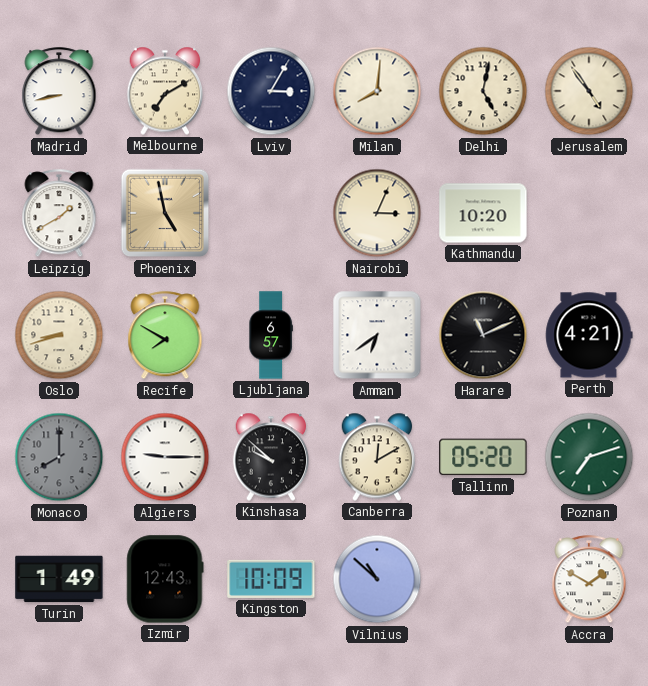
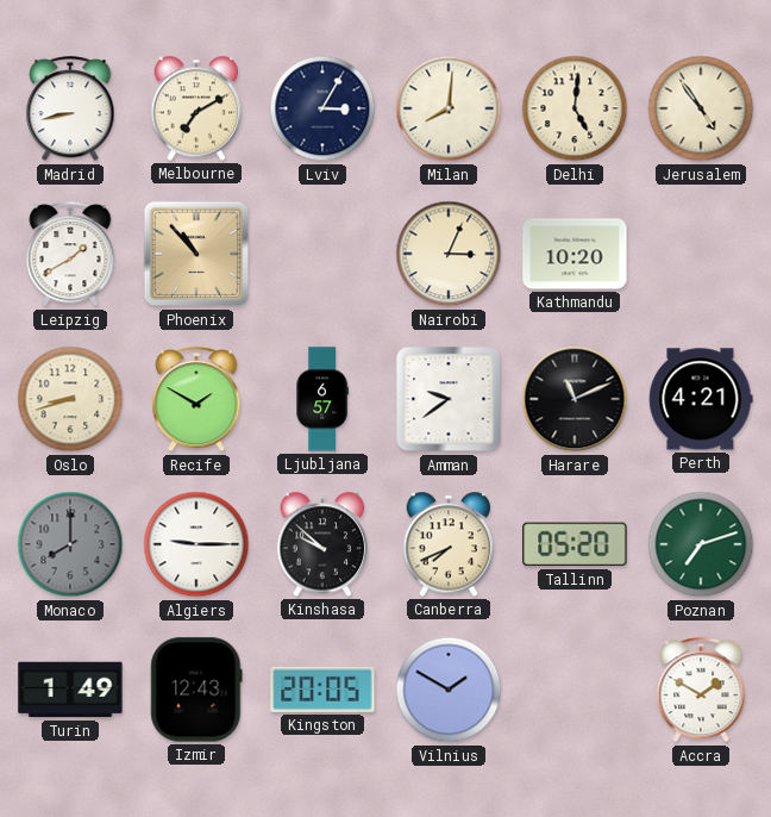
Delhi: 5:02 -> 5:01
Phoenix: 4:58 -> 10:53
Recife: 7:50 -> 1:50
Amman: 6:39 -> 9:39
Canberra: 12:10 -> 7:41
Kingston: 10:09 -> 20:05
Vilnius: 10:52 -> 1:50
